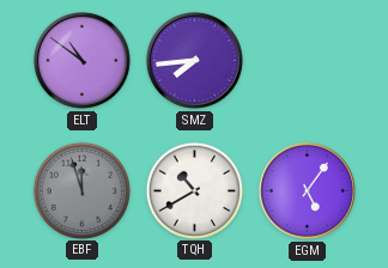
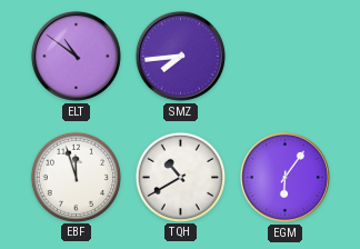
EBF dial: grey -> white
EGM: 5:06 -> 6:06
